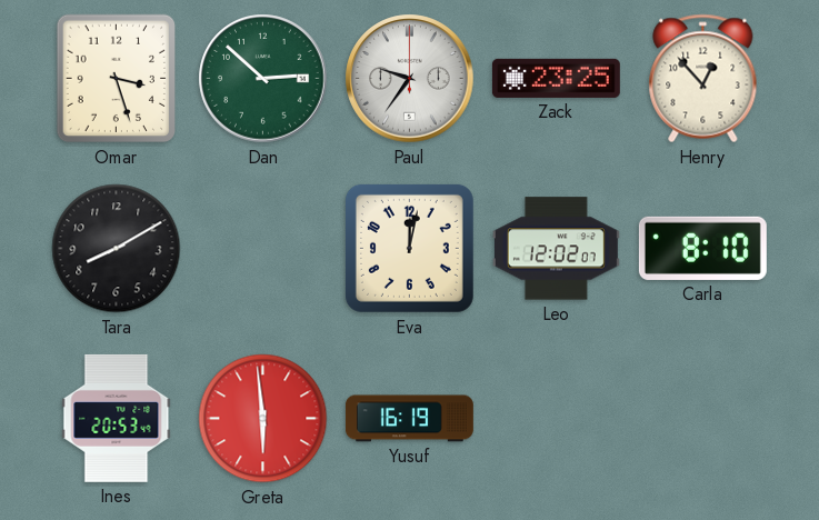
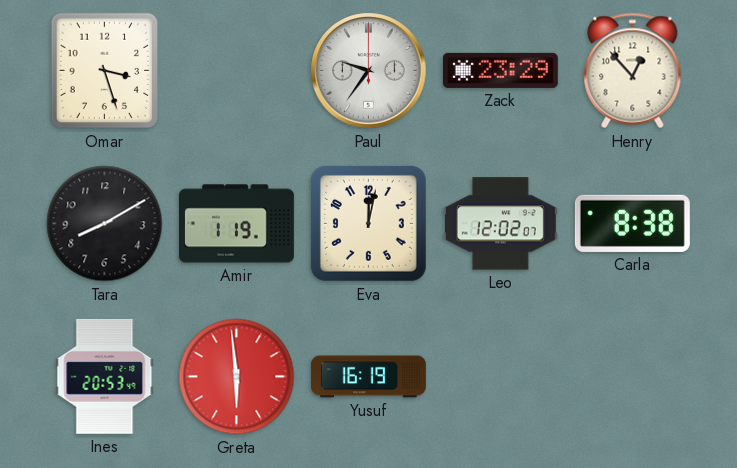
Dan: 2:52 -> none
Zack: 23:25 -> 23:29
Amir: none -> 1:19
Carla: 8:10 -> 8:38
